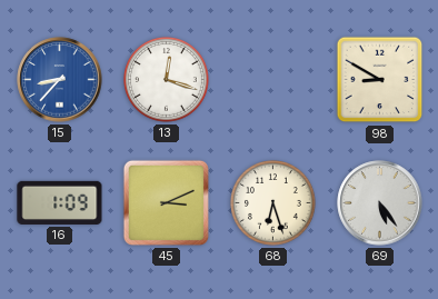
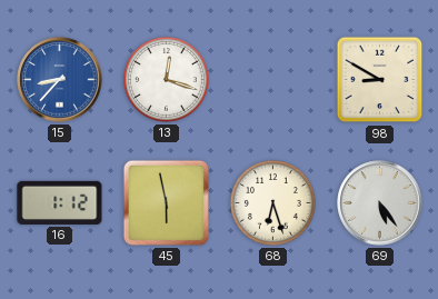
16: 1:09 -> 1:12
45: 3:11 -> 5:58
